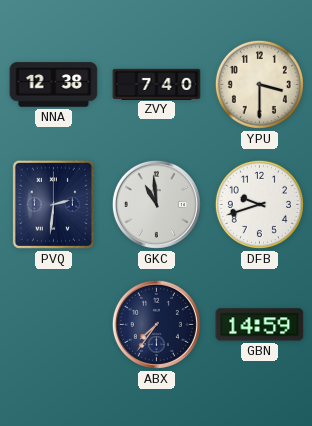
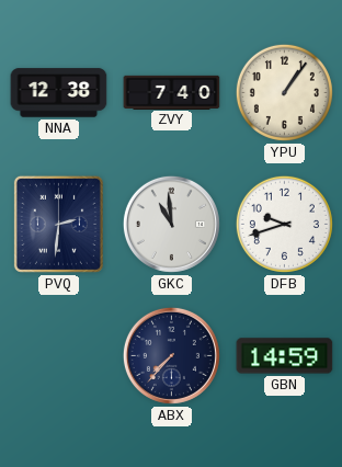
YPU: 3:30 -> 1:06
ABX: 7:36 -> 7:37
